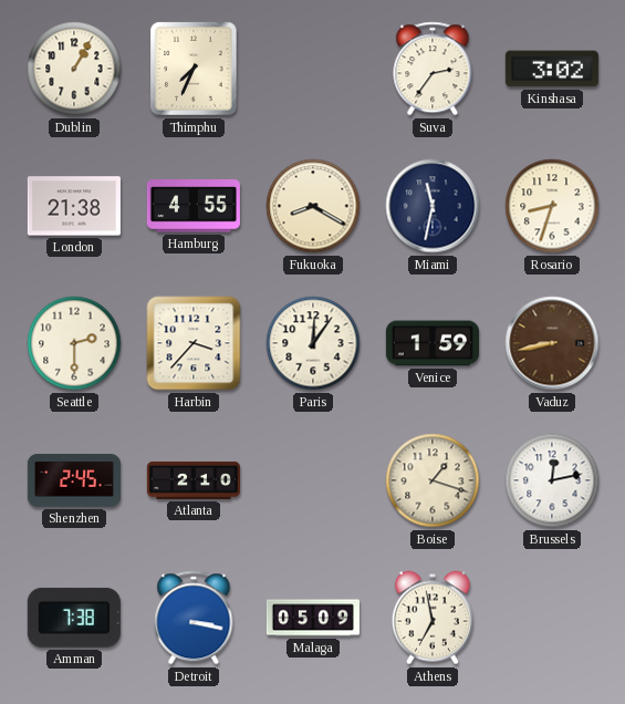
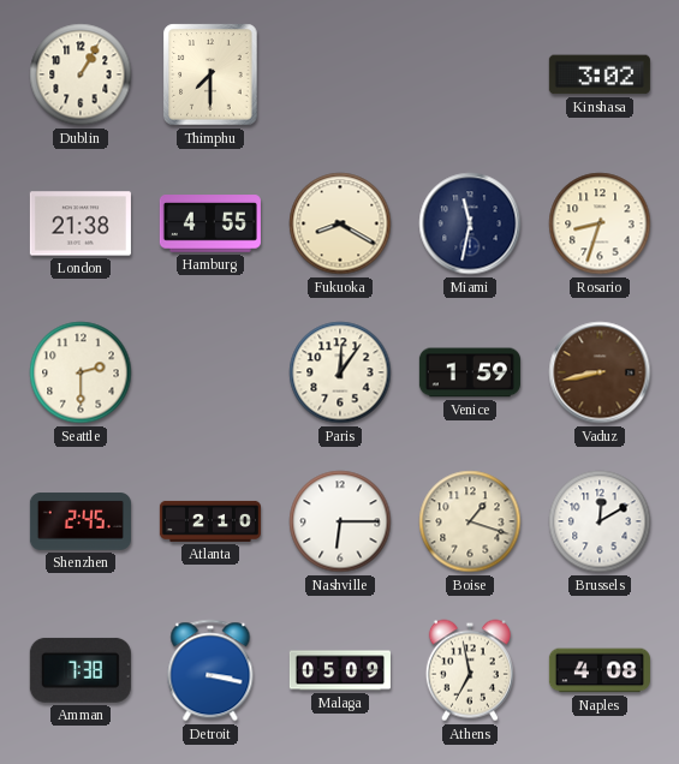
Thimphu: 7:34 -> 7:30
Suva: 2:36 -> none
Harbin: 3:37 -> none
Nashville: none -> 6:15
Brussels: 12:13 -> 12:10
Naples: none -> 4:08
